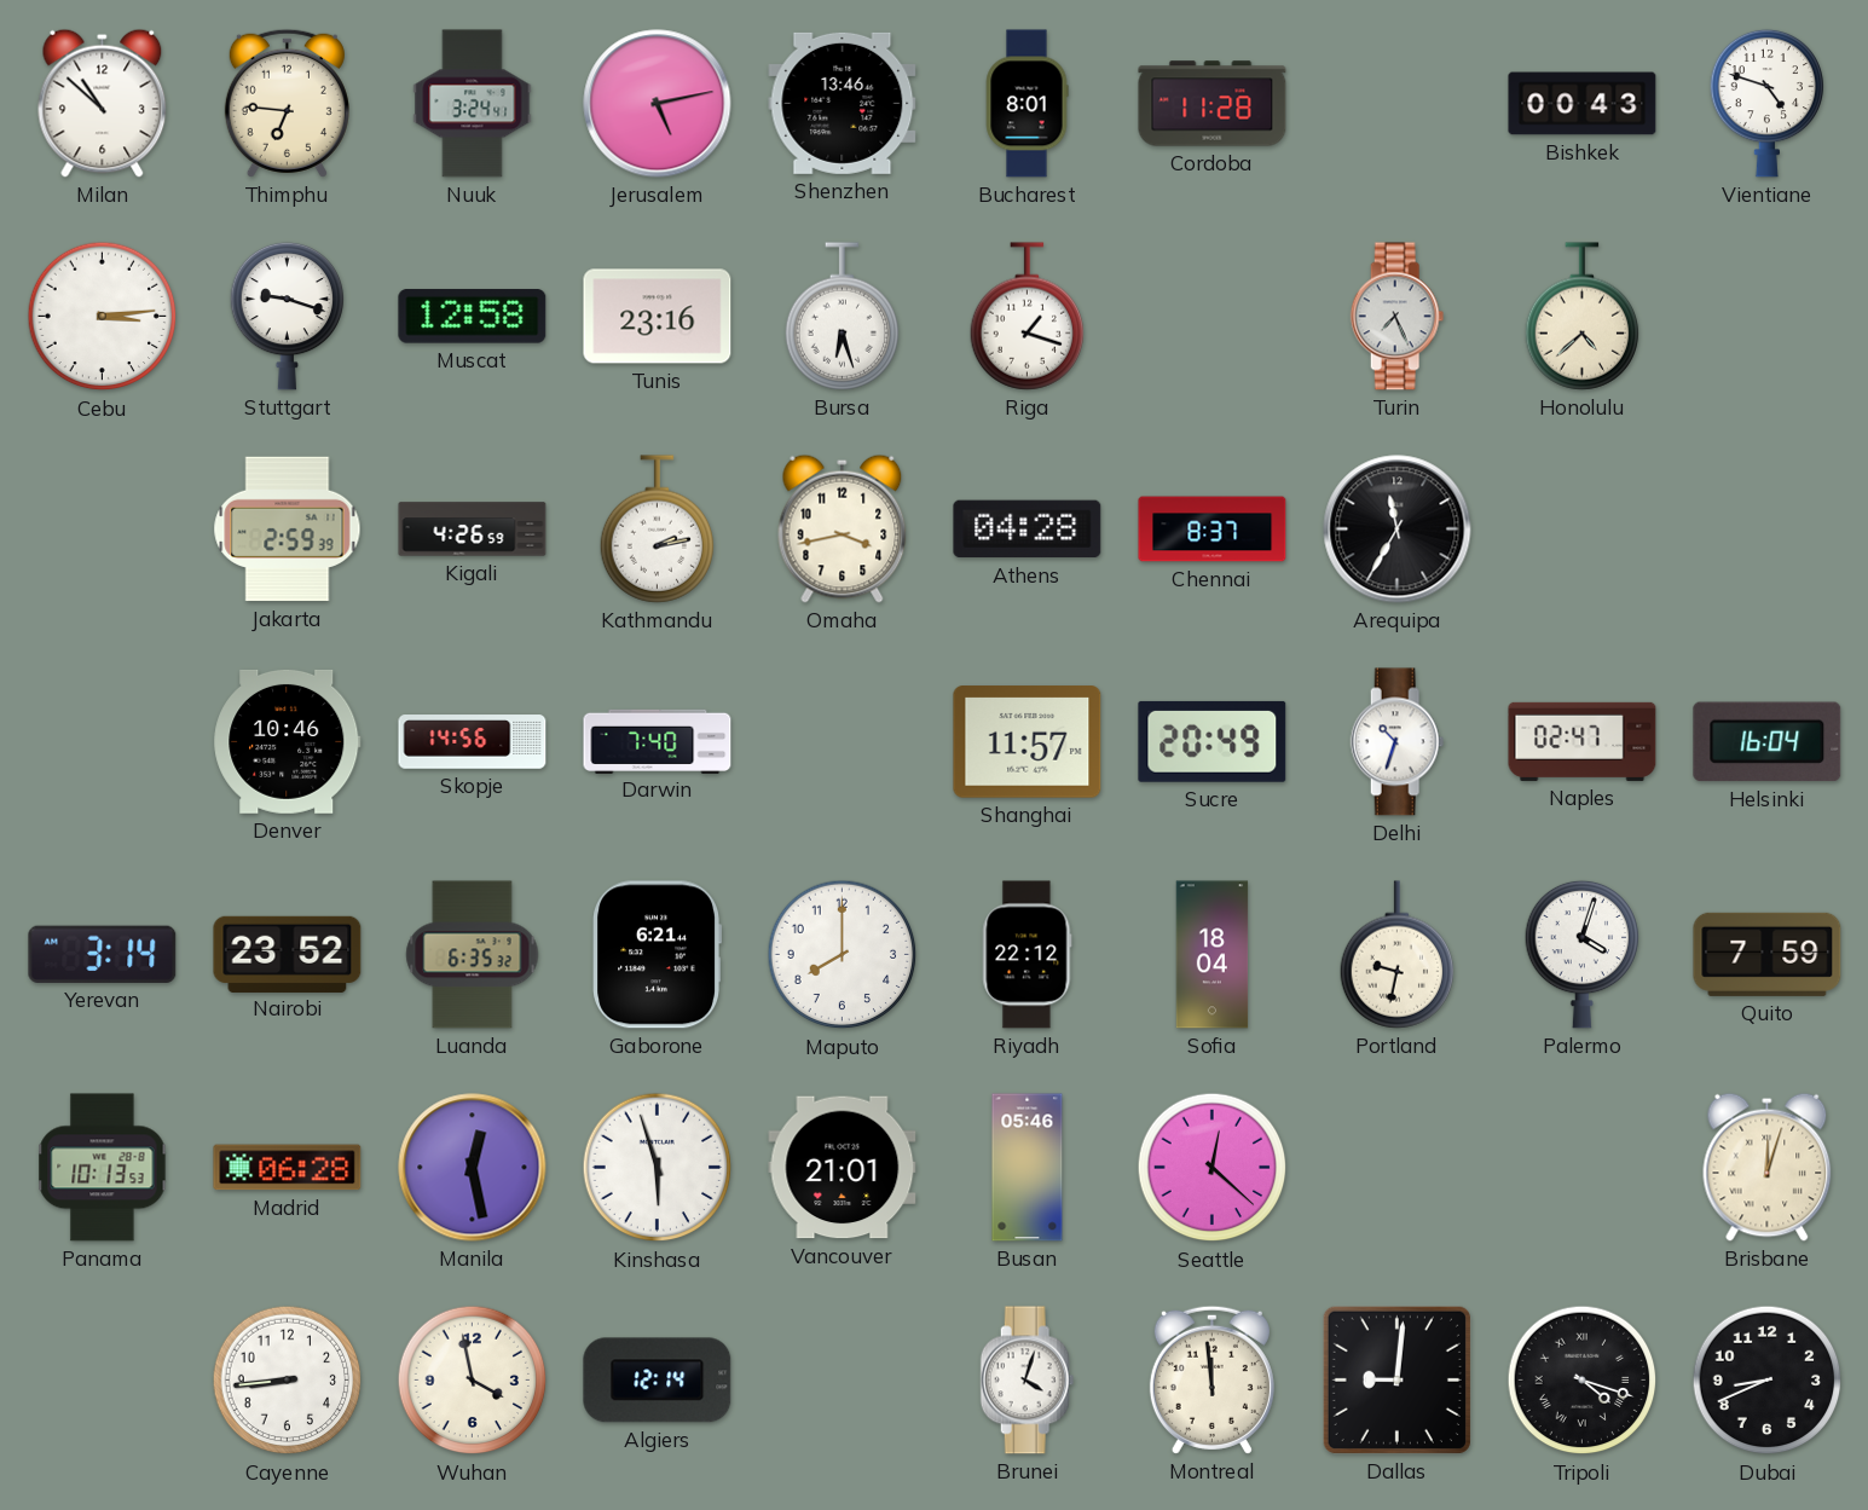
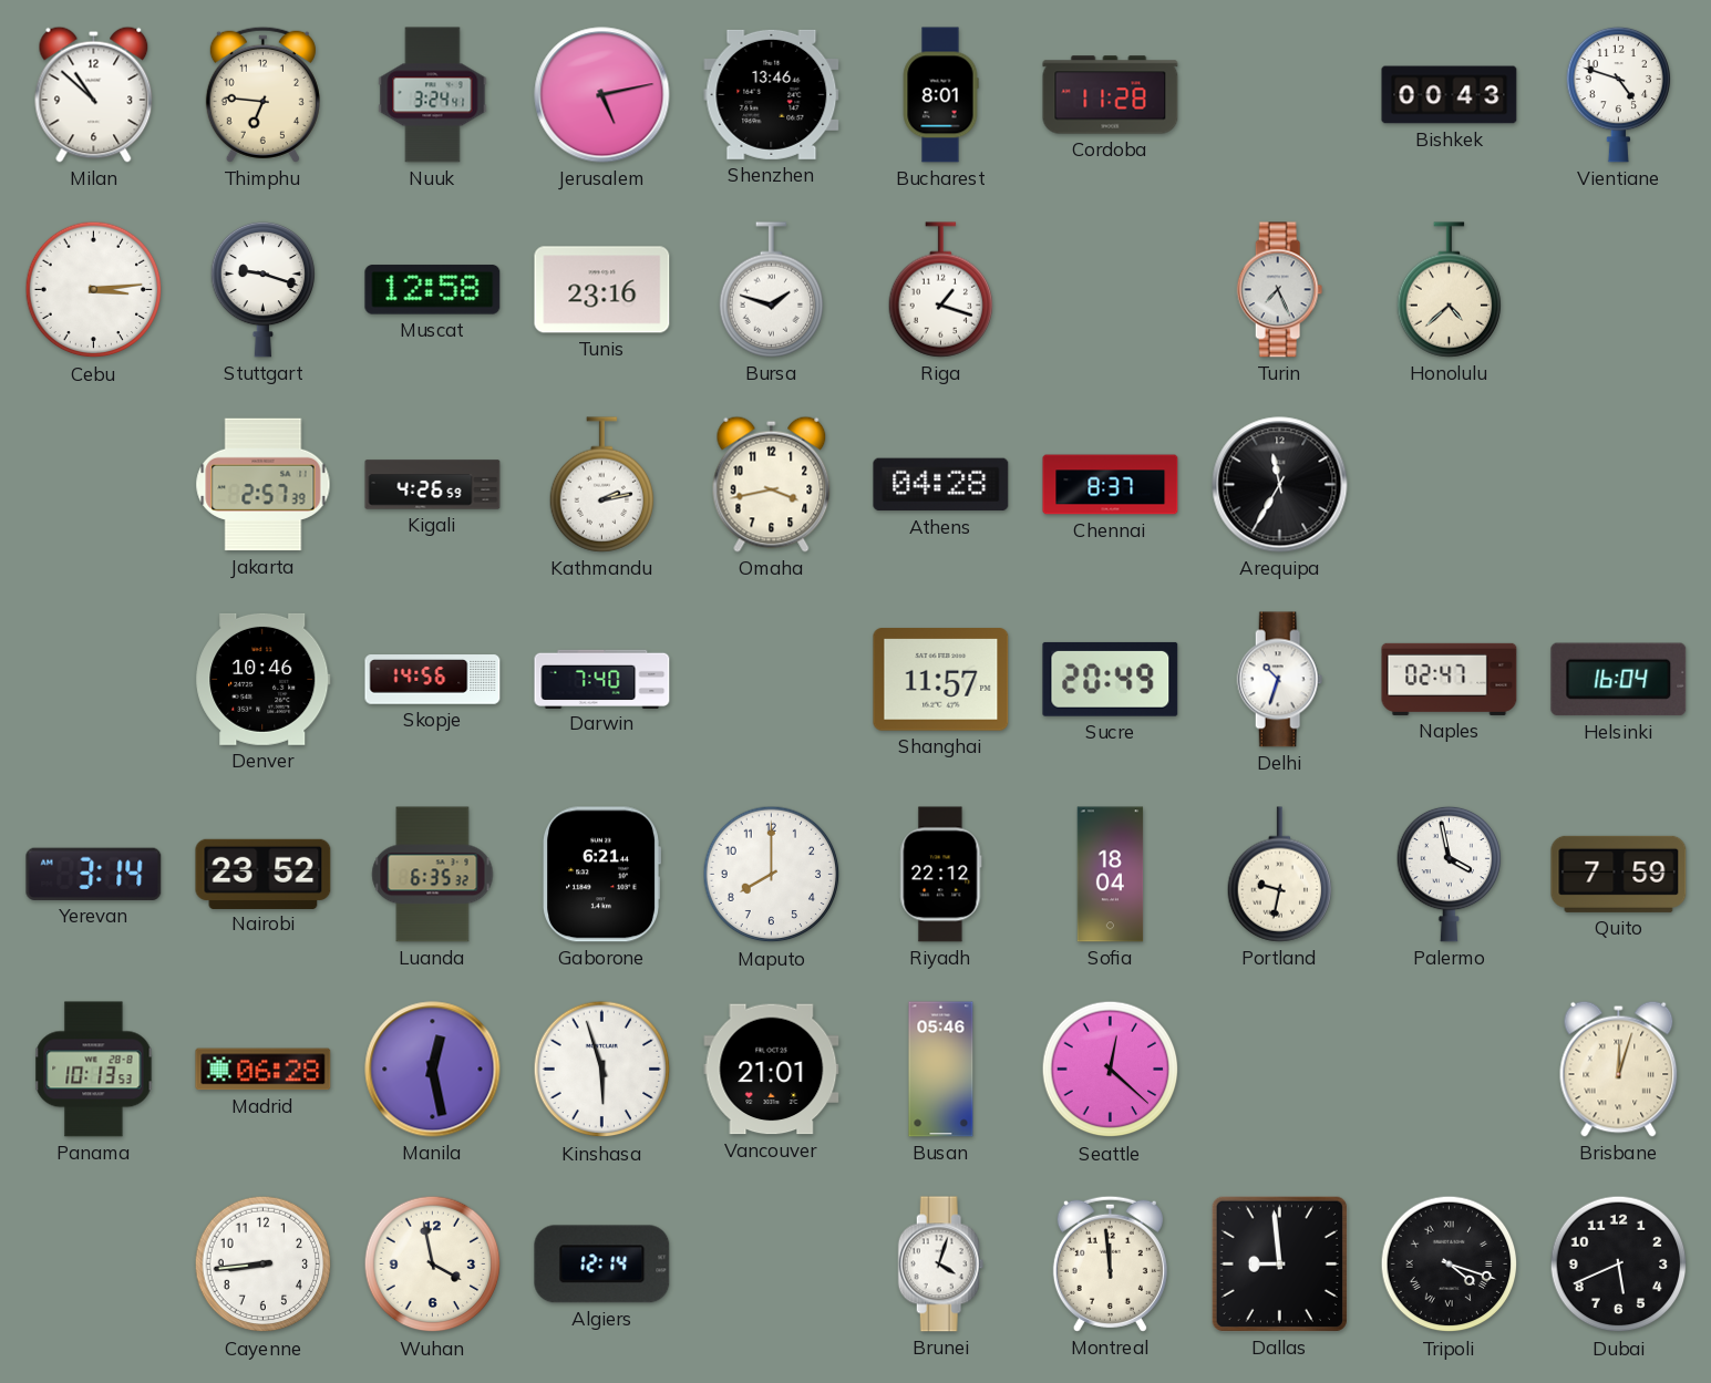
Bursa: 6:27 -> 1:48
Jakarta: 2:59 -> 2:57
Palermo: 4:03 -> 3:58
Dallas: 9:01 -> 8:59
Dubai: 8:41 -> 5:41
